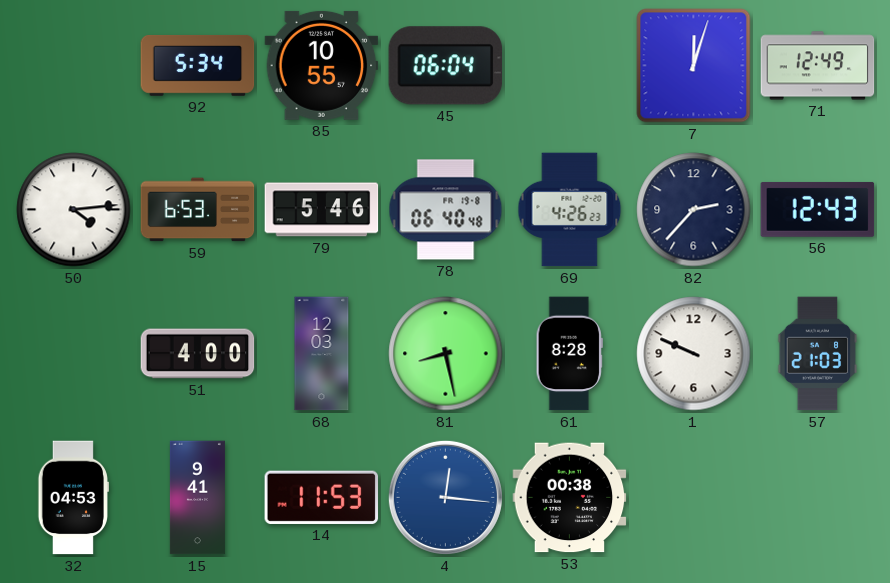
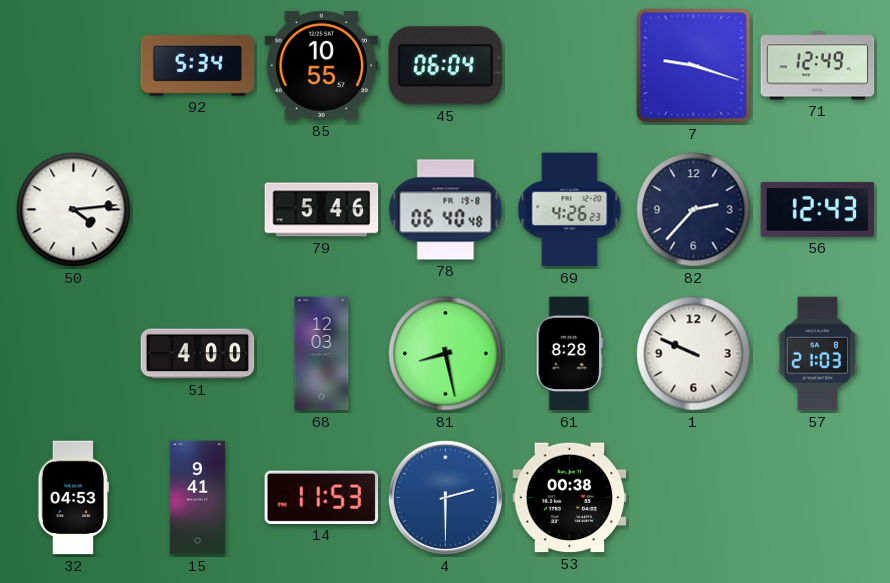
7: 12:03 -> 9:18
59: 6:53 -> none
4: 12:16 -> 2:30
